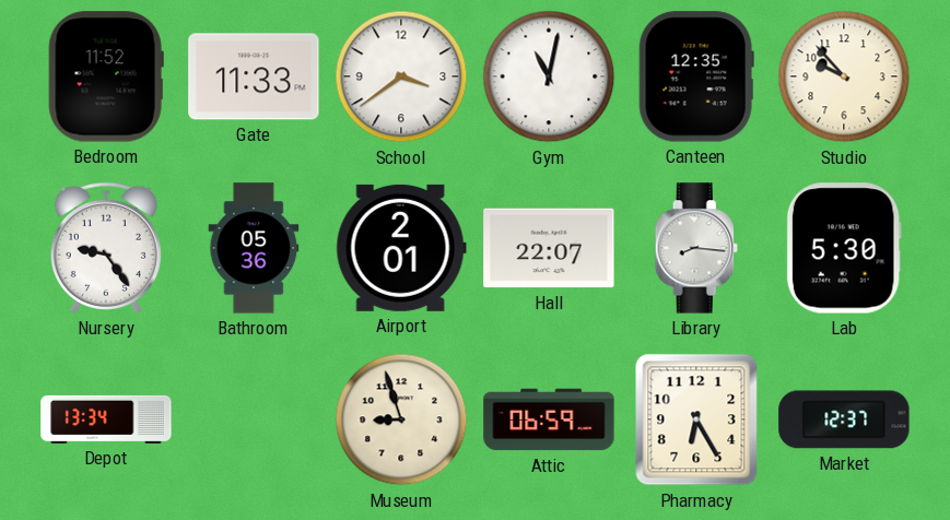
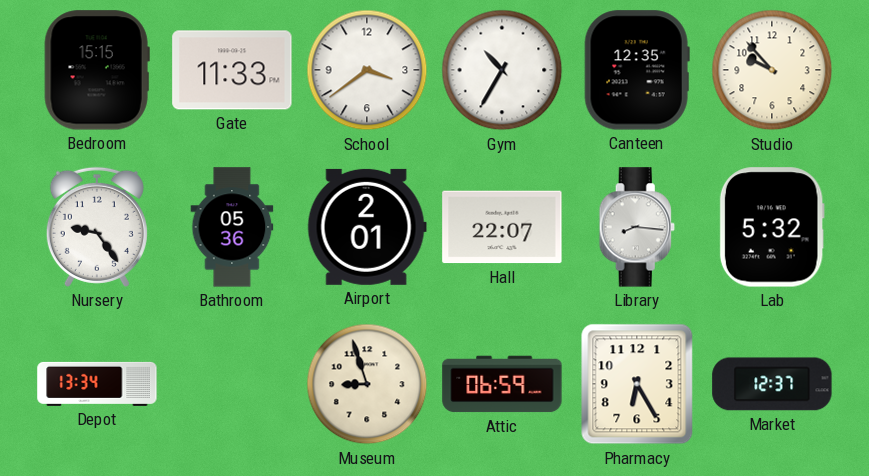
Bedroom: 11:52 -> 15:15
Gym: 11:02 -> 10:35
Lab: 5:30 -> 5:32
